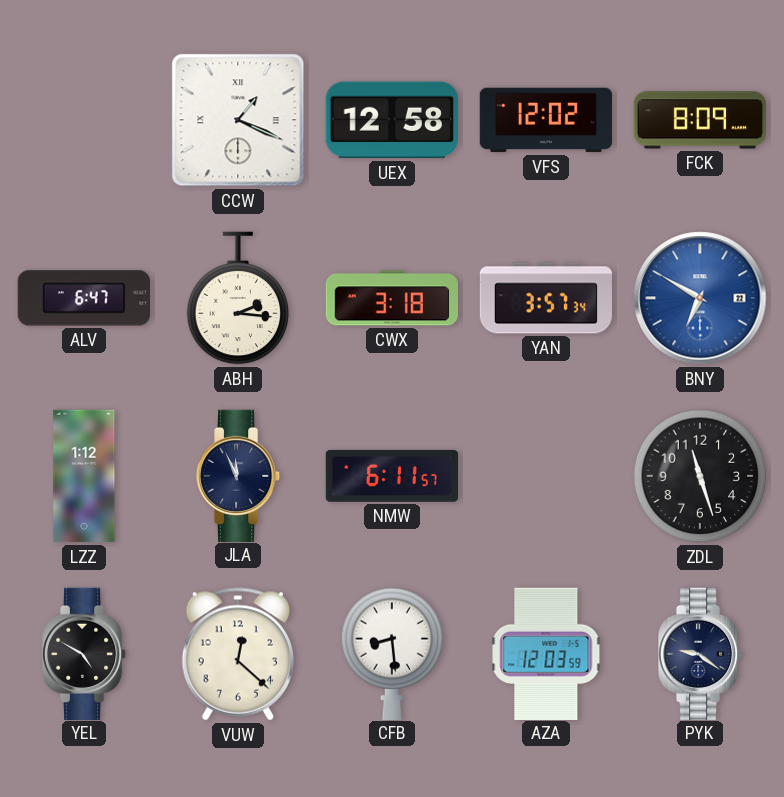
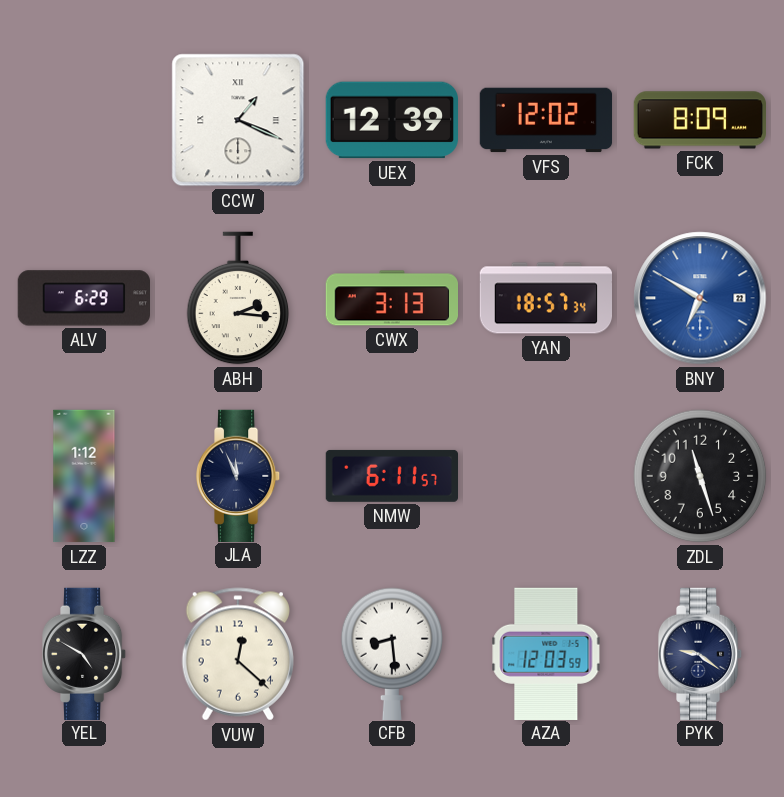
UEX: 12:58 -> 12:39
ALV: 6:47 -> 6:29
CWX: 3:18 -> 3:13
YAN: 3:57 -> 18:57
